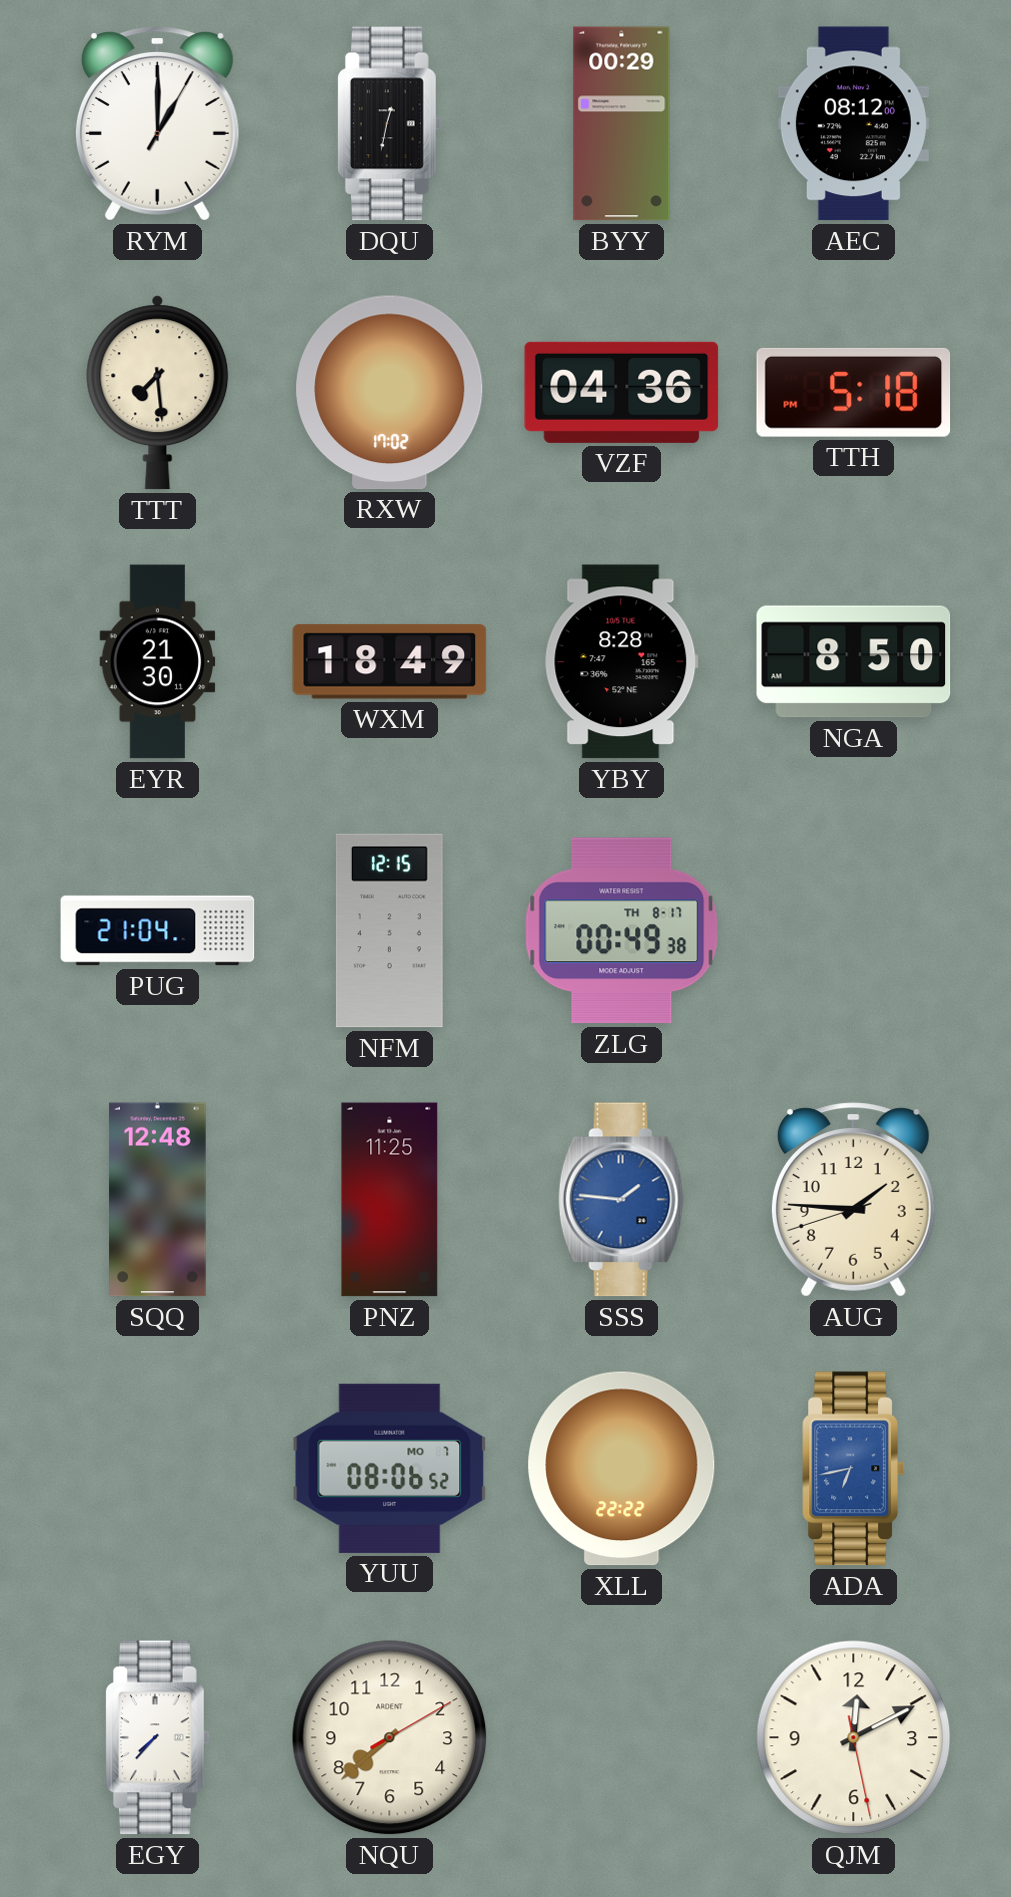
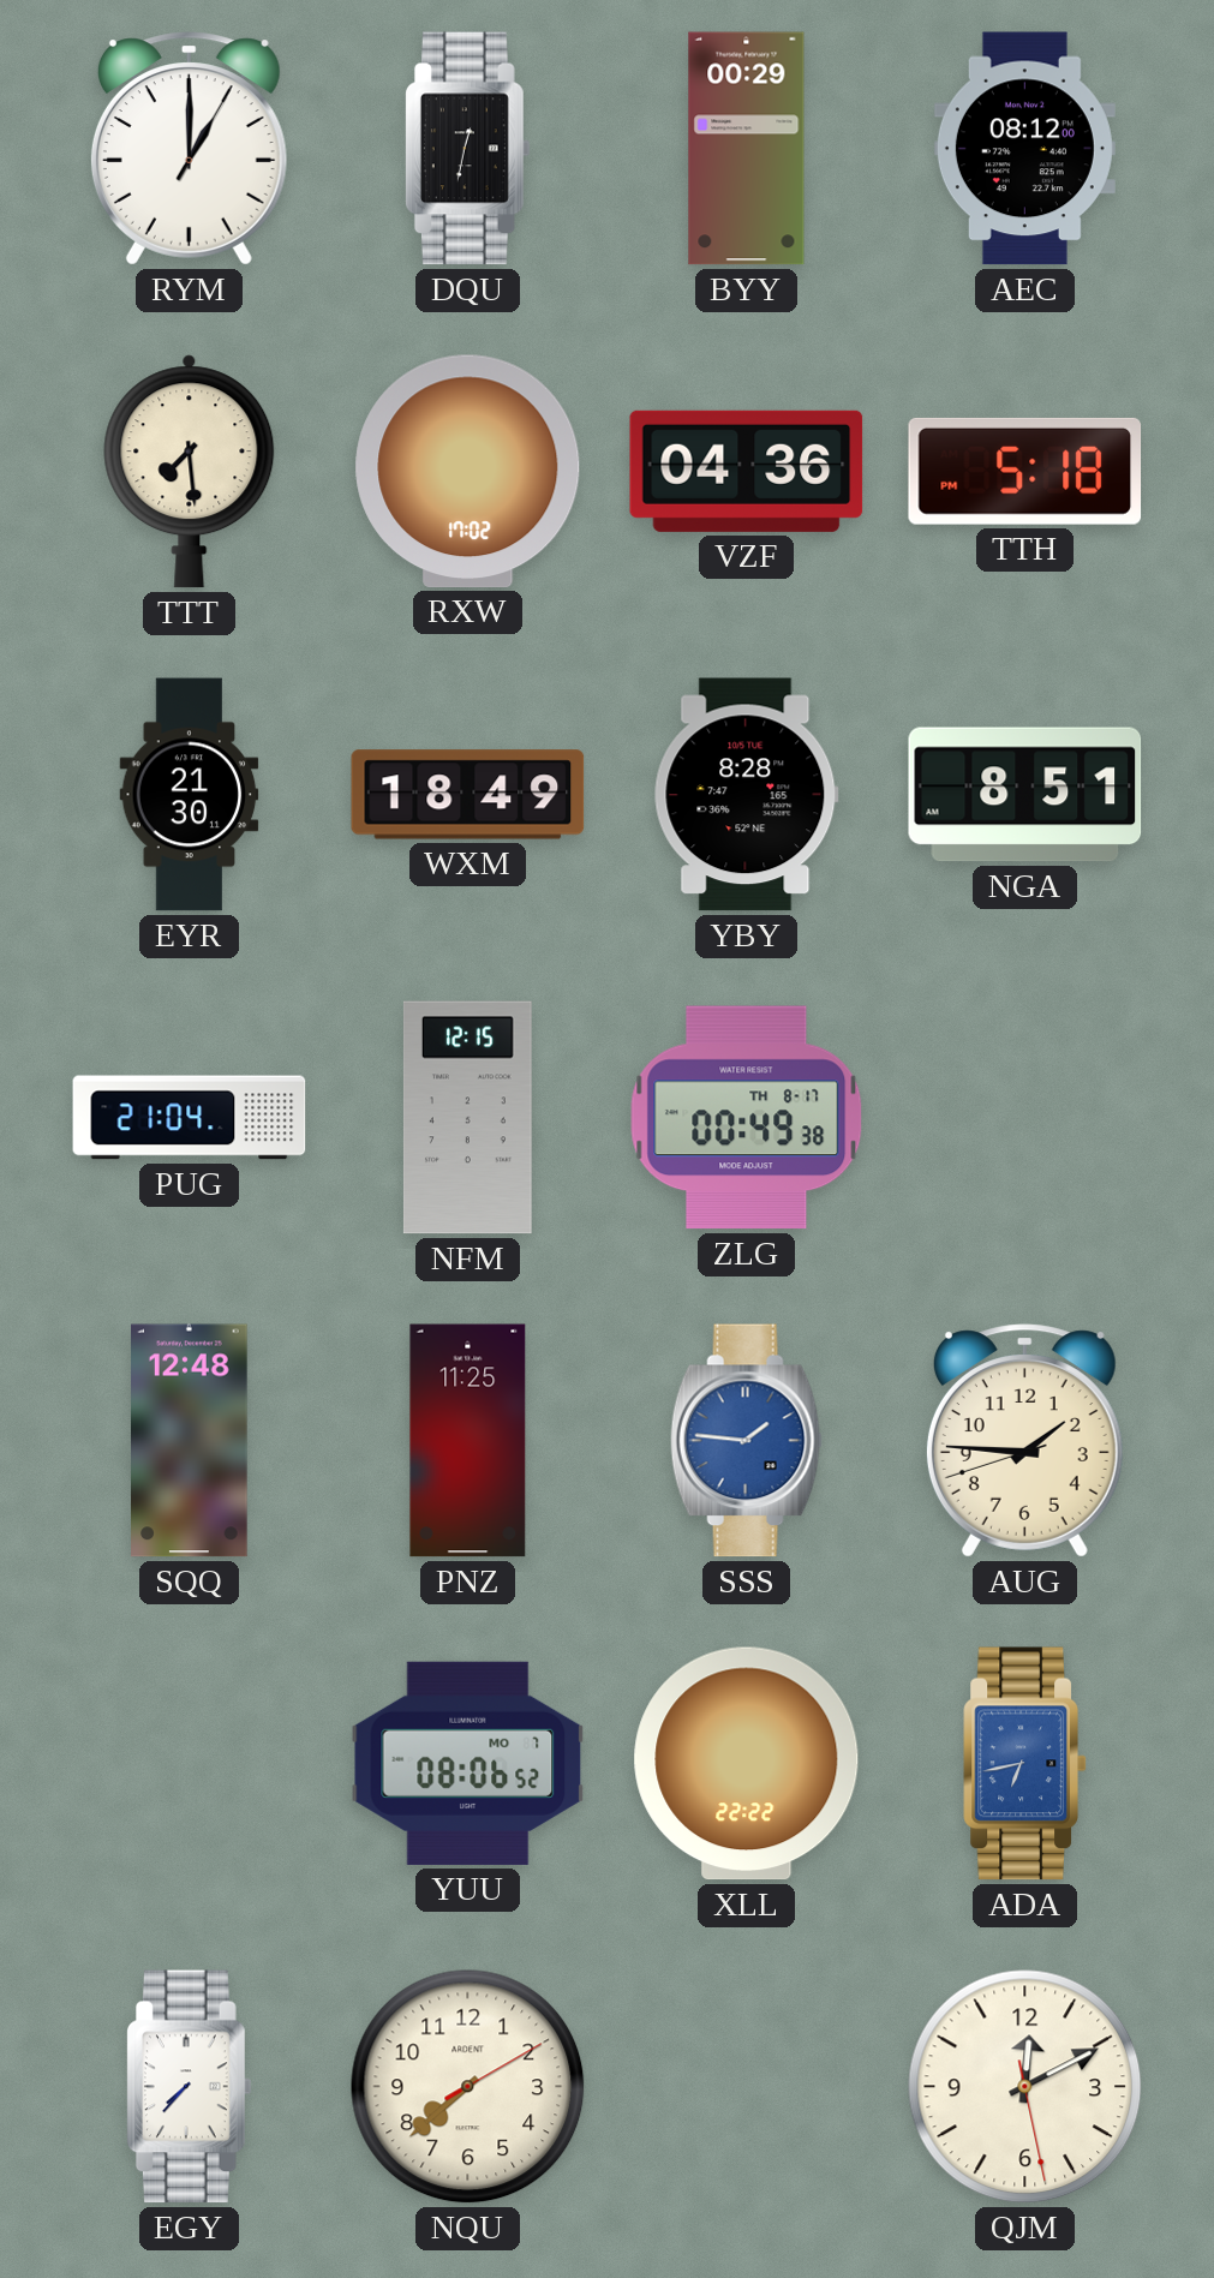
NGA: 8:50 -> 8:51
